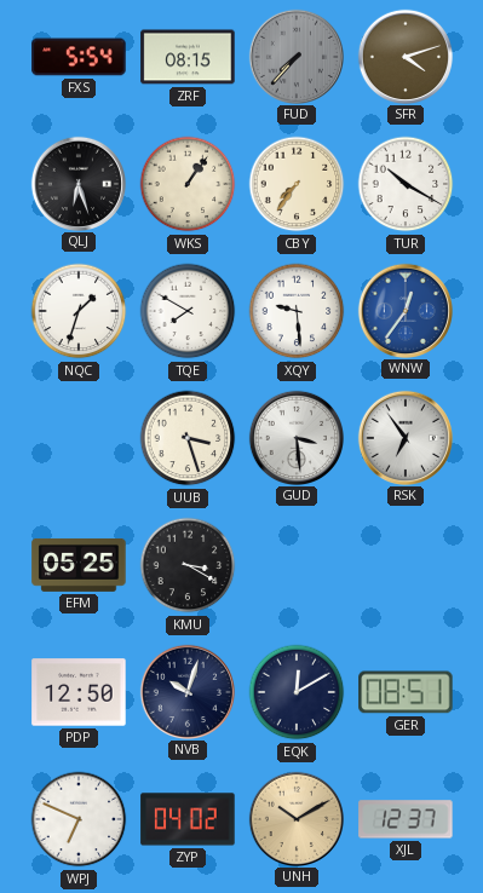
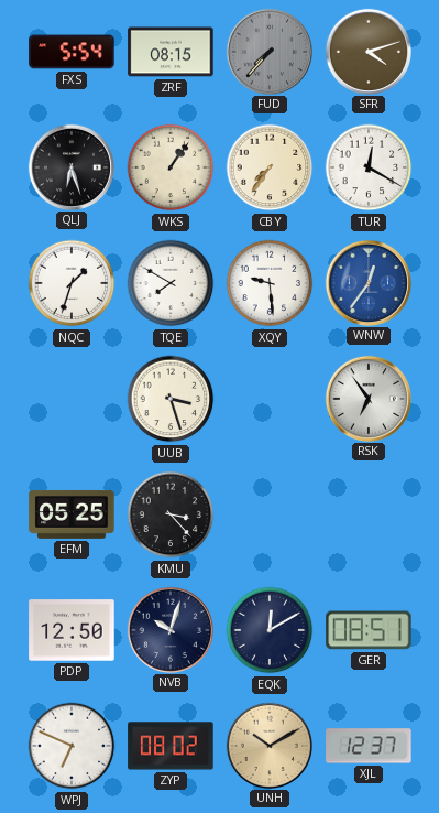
TUR: 10:20 -> 12:20
GUD: 3:29 -> none
KMU: 3:20 -> 3:23
ZYP: 04:02 -> 08:02
